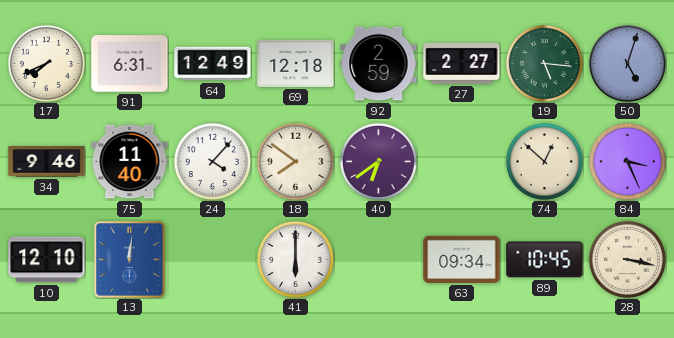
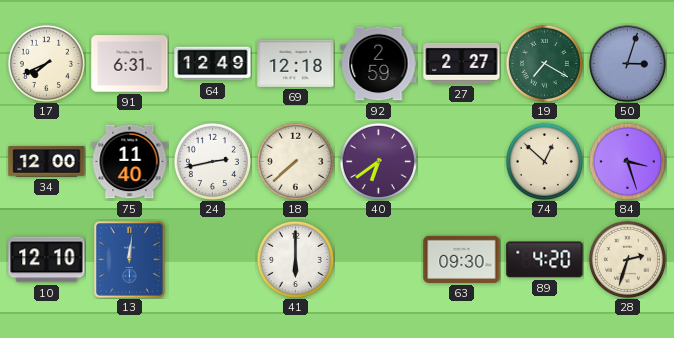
19: 5:16 -> 7:20
50: 5:03 -> 3:03
34: 9:46 -> 12:00
24: 4:07 -> 2:43
18: 7:51 -> 7:38
84: 3:26 -> 3:27
63: 09:34 -> 09:30
89: 10:45 -> 4:20
28: 3:17 -> 2:33
